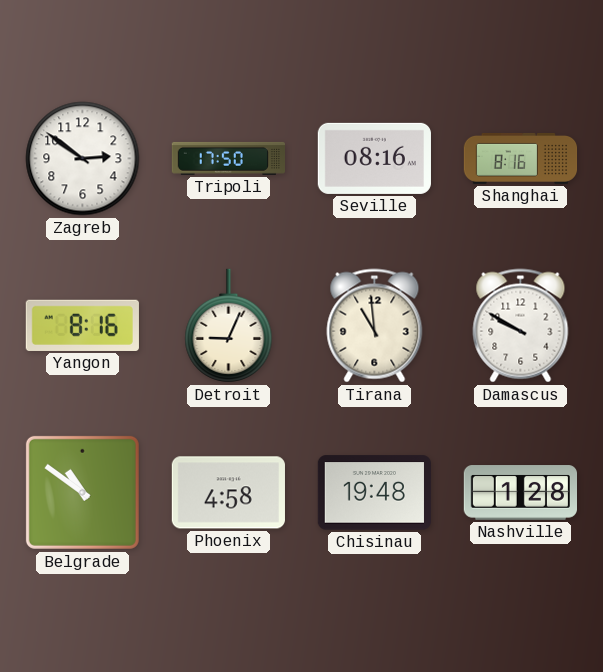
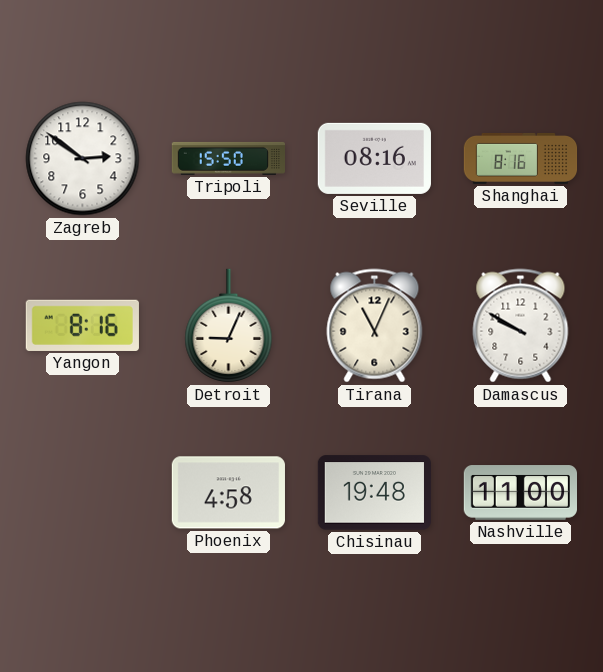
Tripoli: 17:50 -> 15:50
Tirana: 10:59 -> 11:04
Belgrade: 10:51 -> none
Nashville: 1:28 -> 11:00
